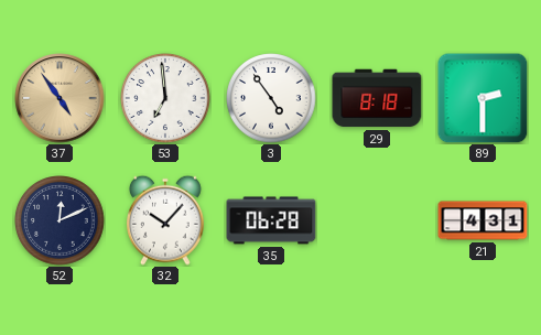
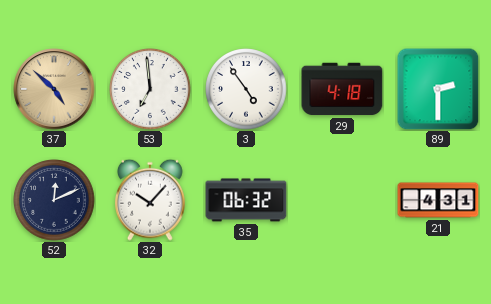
37: 4:54 -> 4:52
29: 8:18 -> 4:18
35: 06:28 -> 06:32
